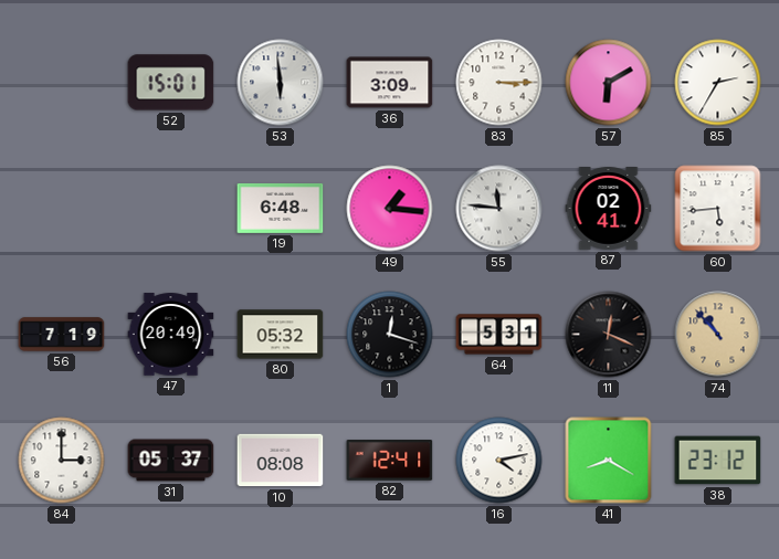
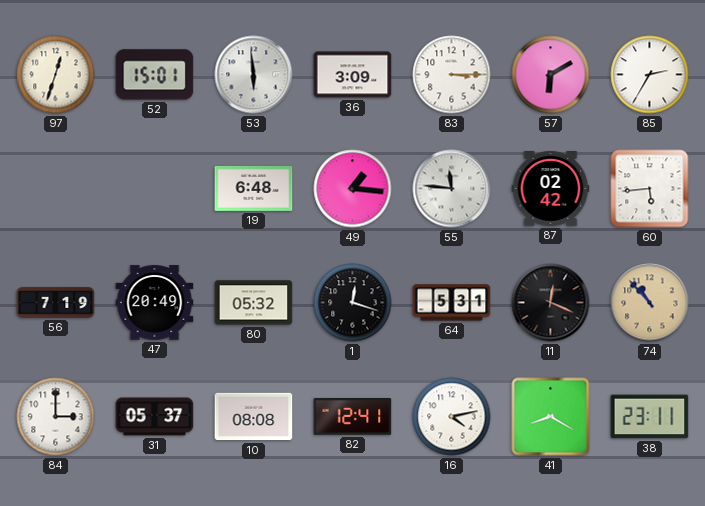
97: none -> 12:33
87: 02:41 -> 02:42
38: 23:12 -> 23:11
